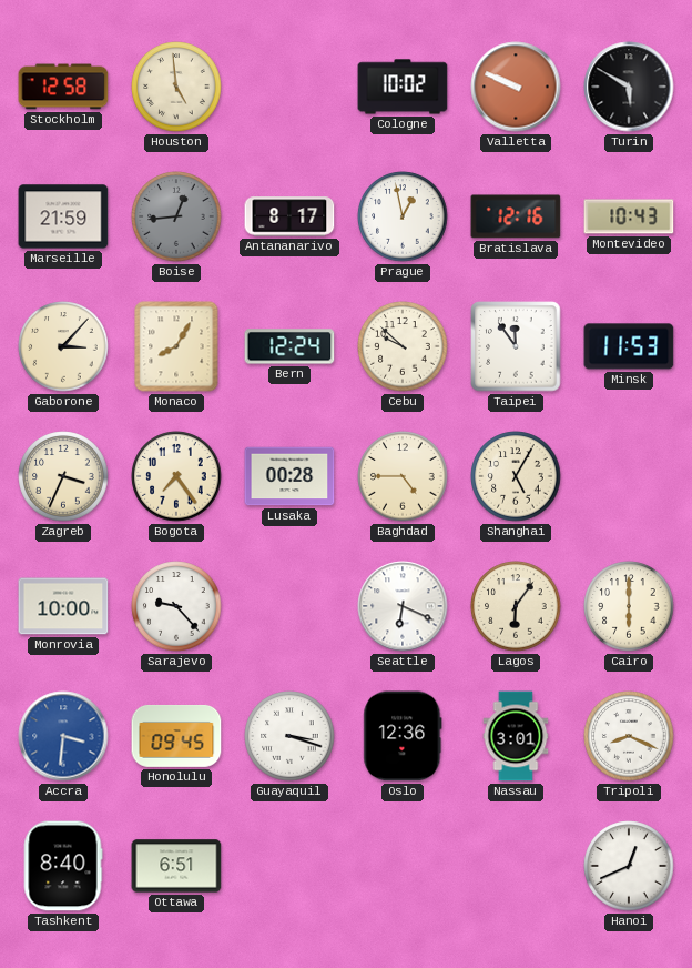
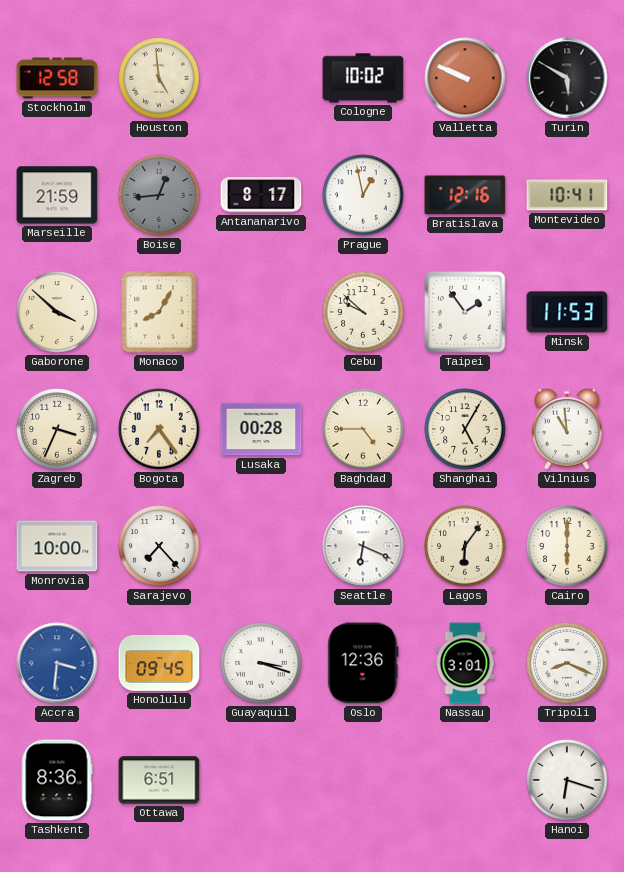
Montevideo: 10:43 -> 10:41
Gaborone: 3:07 -> 3:52
Bern: 12:24 -> none
Taipei: 11:54 -> 1:54
Vilnius: none -> 10:59
Sarajevo: 9:23 -> 7:23
Tashkent: 8:40 -> 8:36
Hanoi: 12:41 -> 6:18
